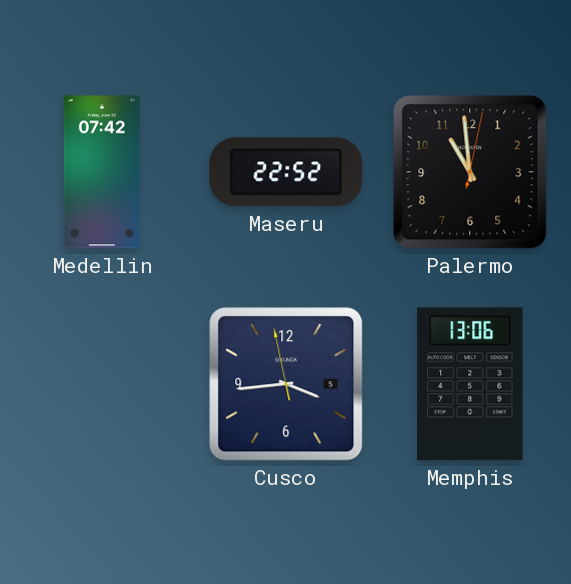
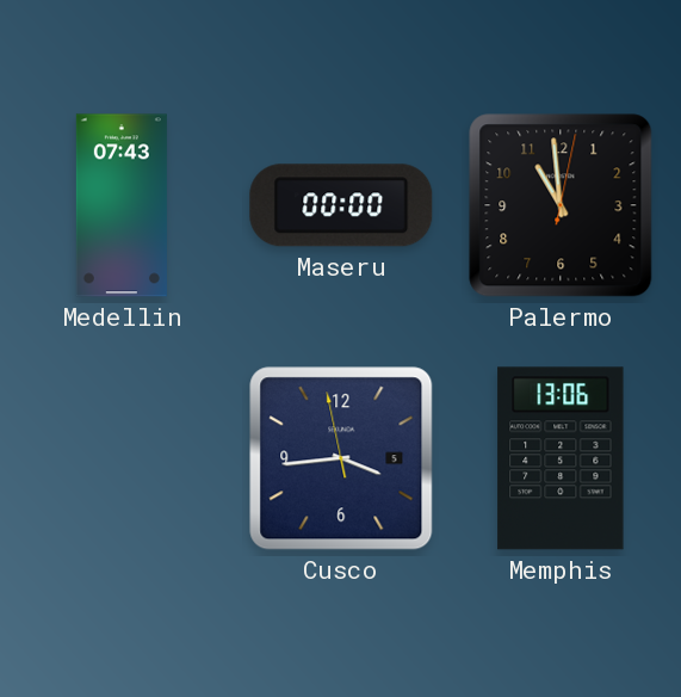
Medellin: 07:42 -> 07:43
Maseru: 22:52 -> 00:00
